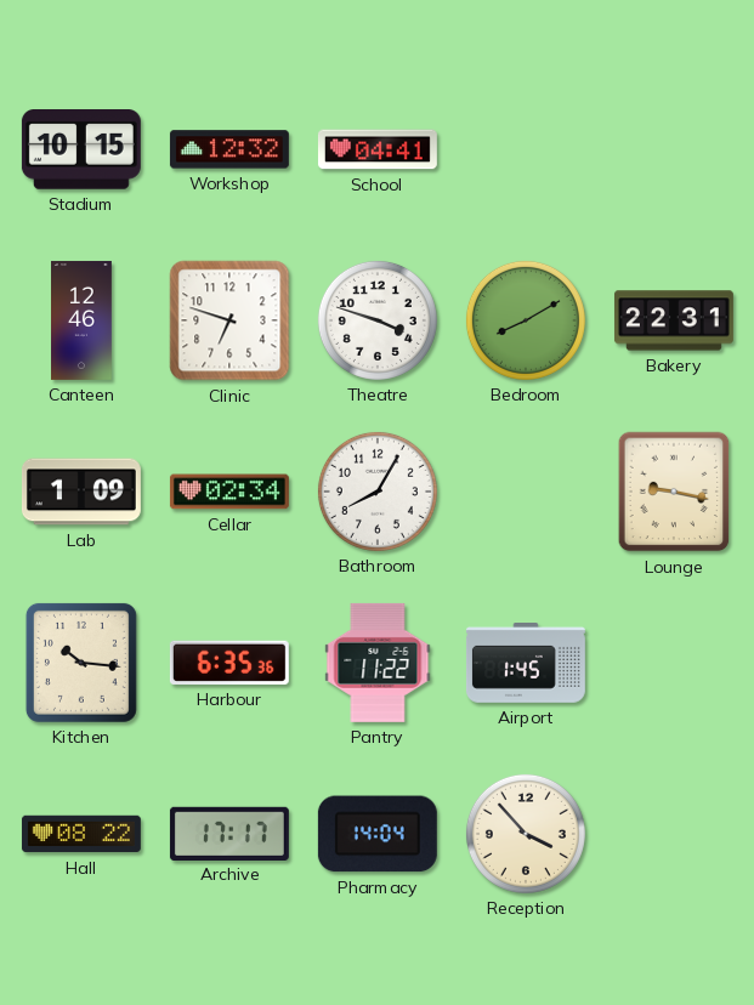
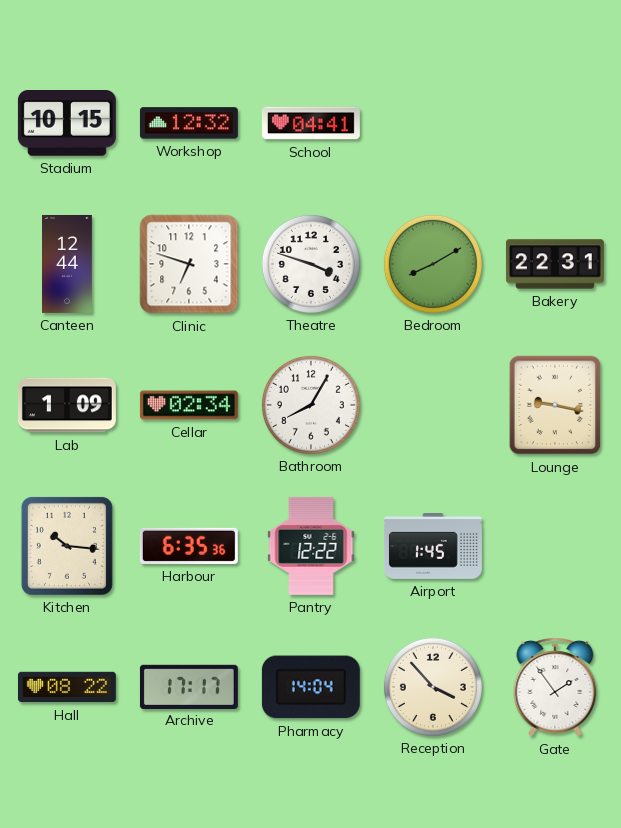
Canteen: 12:46 -> 12:44
Pantry: 11:22 -> 12:22
Gate: none -> 1:54
